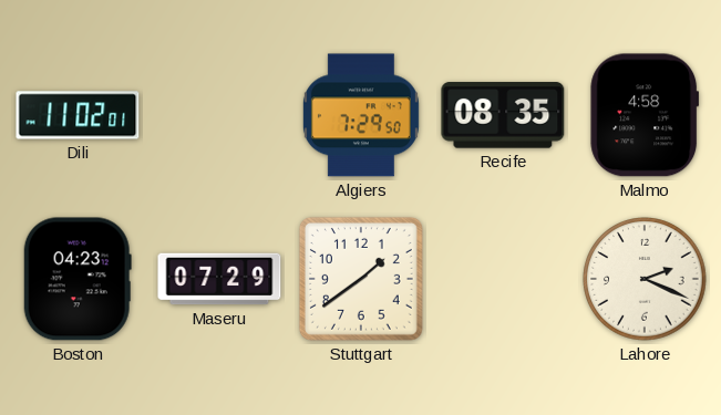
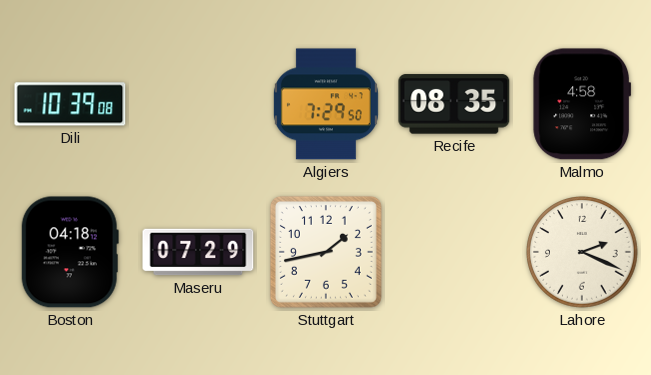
Dili: 11:02 -> 10:39
Boston: 04:23 -> 04:18
Stuttgart: 1:39 -> 1:43
